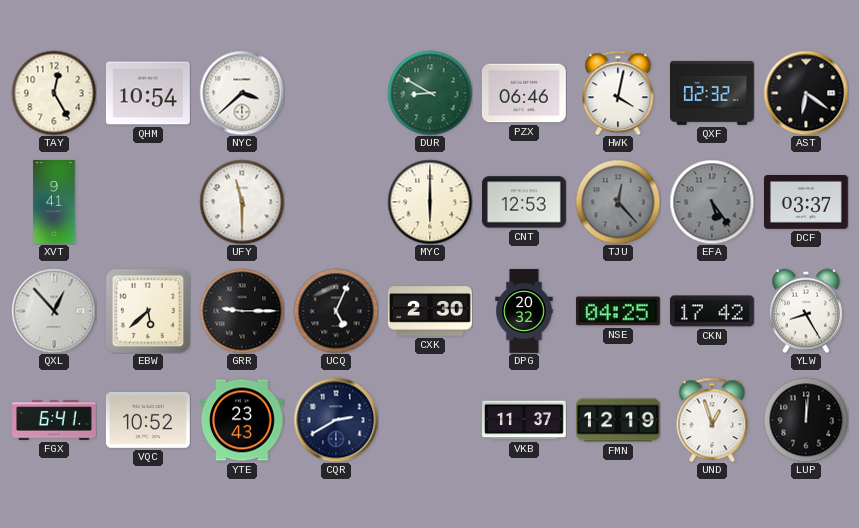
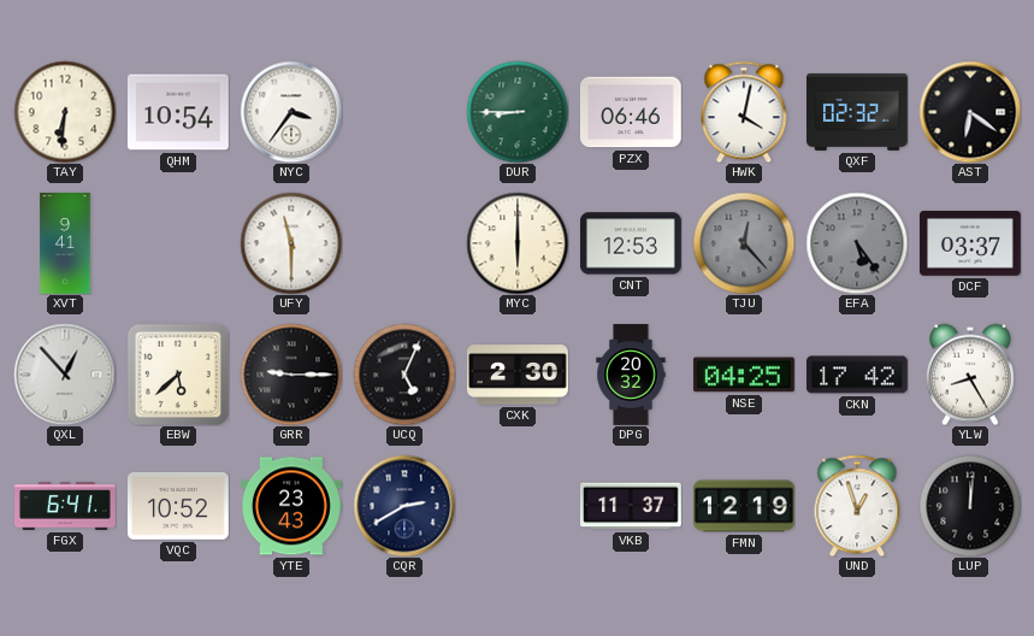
TAY: 12:25 -> 6:31
NYC: 3:38 -> 3:36
DUR: 8:50 -> 8:45
